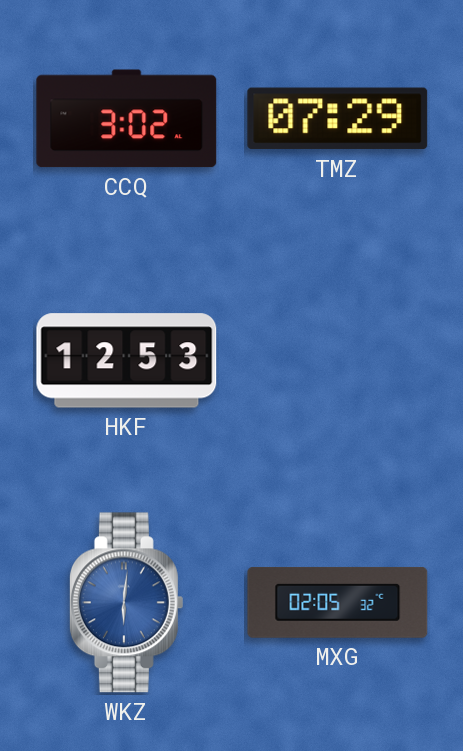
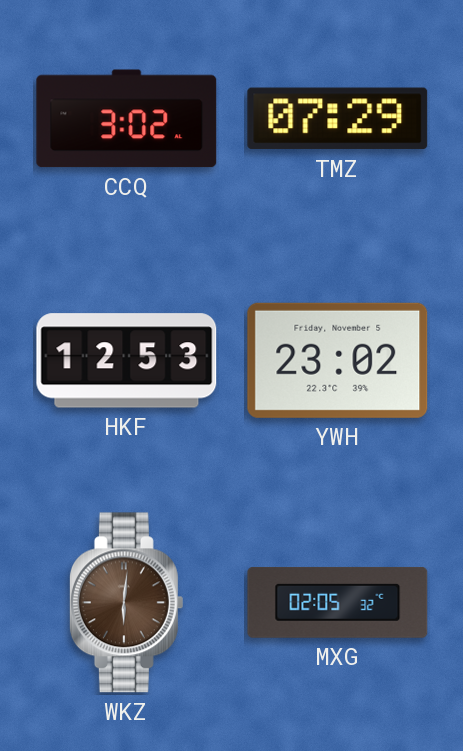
YWH: none -> 23:02
WKZ dial: blue -> brown
